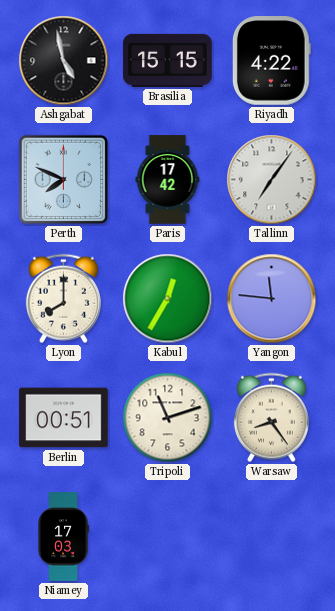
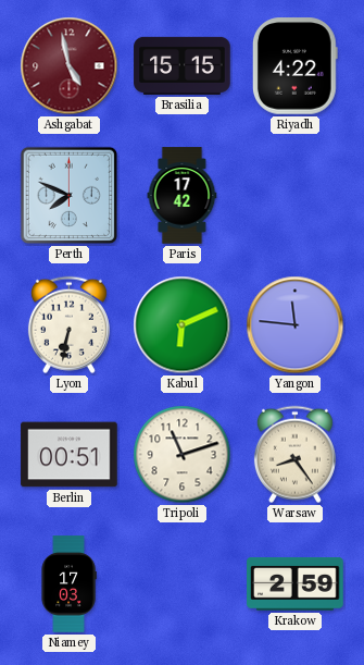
Ashgabat dial: black -> burgundy
Tallinn: 7:06 -> none
Lyon: 8:00 -> 6:32
Kabul: 12:35 -> 6:11
Krakow: none -> 2:59
